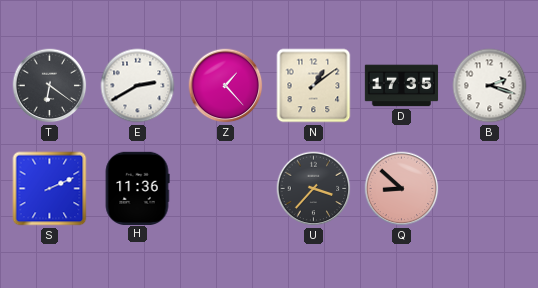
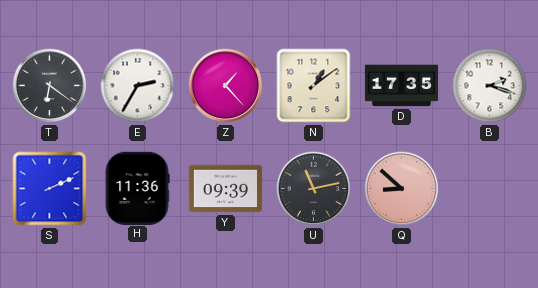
E: 2:40 -> 2:35
Y: none -> 09:39
U: 3:37 -> 11:13
